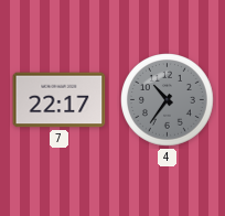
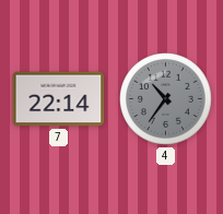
7: 22:17 -> 22:14
